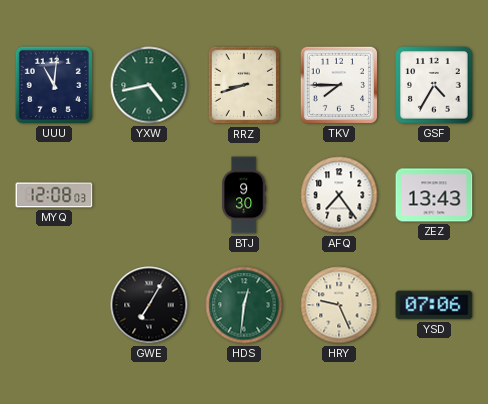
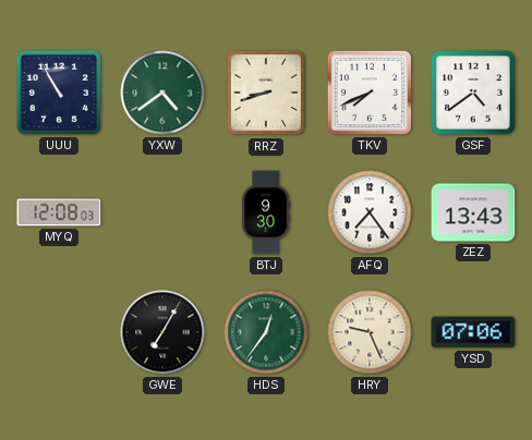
UUU: 11:01 -> 10:55
YXW: 4:43 -> 4:39
TKV: 7:45 -> 7:41
GSF: 4:35 -> 4:39
HDS: 12:31 -> 12:36
